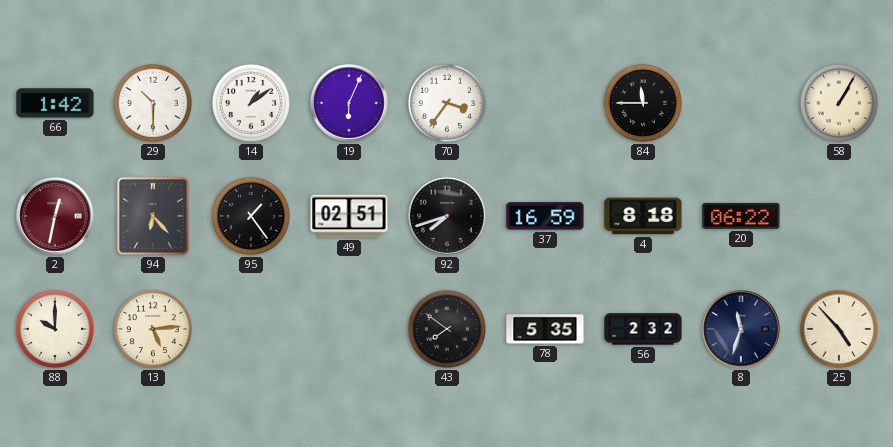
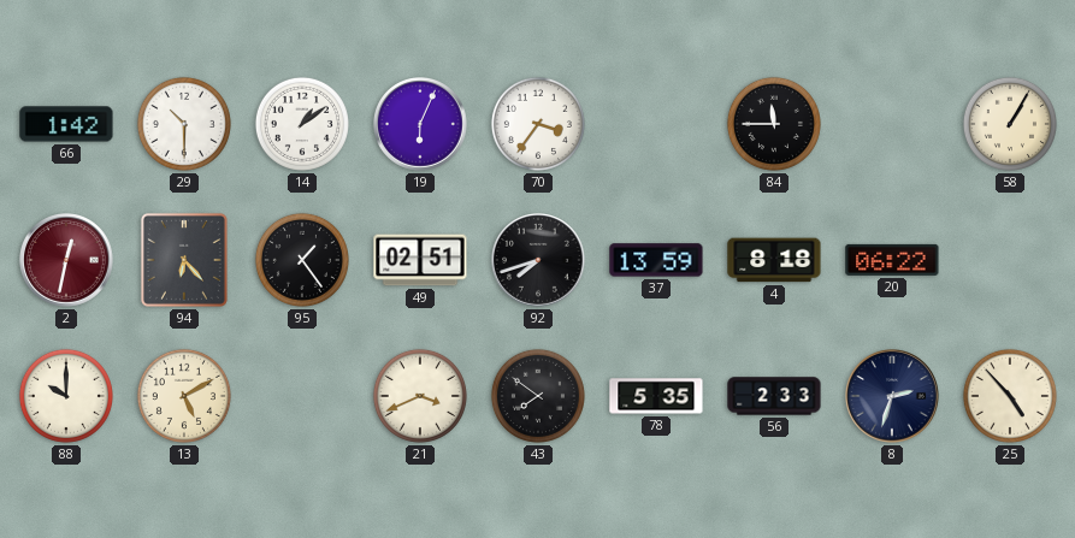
37: 16:59 -> 13:59
13: 5:14 -> 5:10
21: none -> 3:41
56: 2:32 -> 2:33
8: 11:33 -> 2:33
